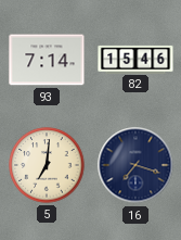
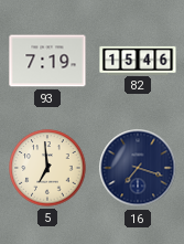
93: 7:14 -> 7:19
5: 7:01 -> 6:59
